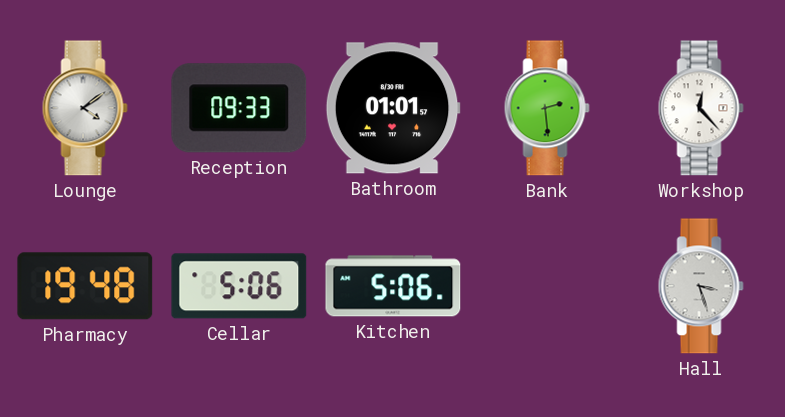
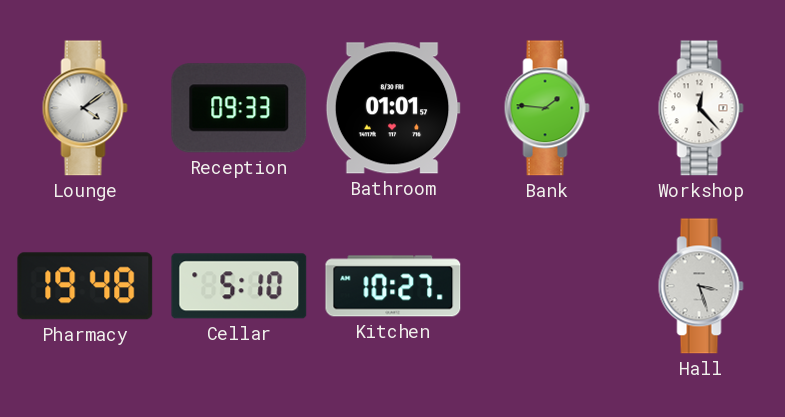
Bank: 2:29 -> 1:46
Cellar: 5:06 -> 5:10
Kitchen: 5:06 -> 10:27
